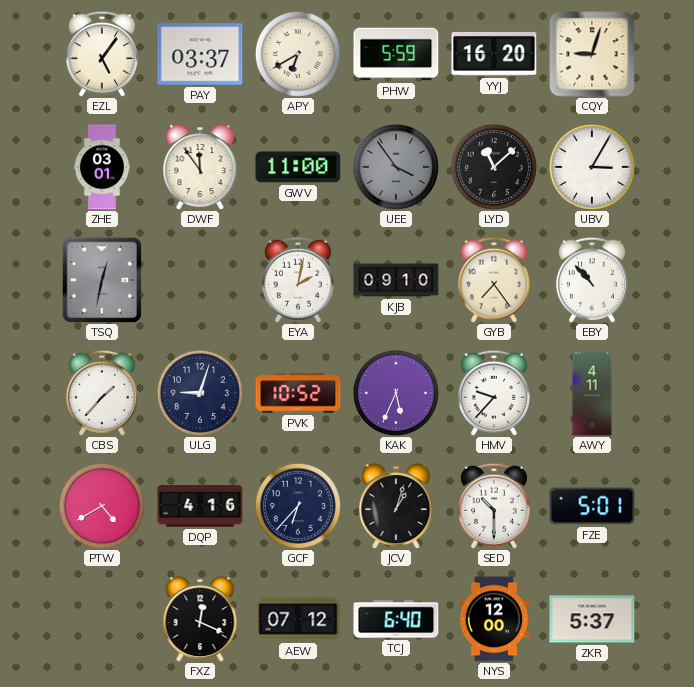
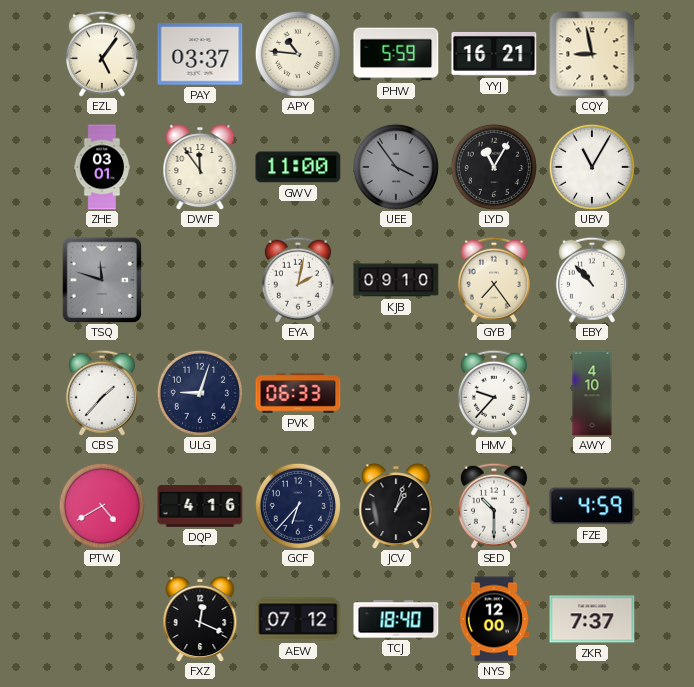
APY: 6:40 -> 10:46
YYJ: 16:20 -> 16:21
CQY: 9:03 -> 8:58
LYD: 11:08 -> 11:05
UBV: 3:05 -> 11:05
TSQ: 12:32 -> 11:48
PVK: 10:52 -> 06:33
KAK: 5:34 -> none
AWY: 4:11 -> 4:10
FZE: 5:01 -> 4:59
TCJ: 6:40 -> 18:40
ZKR: 5:37 -> 7:37
